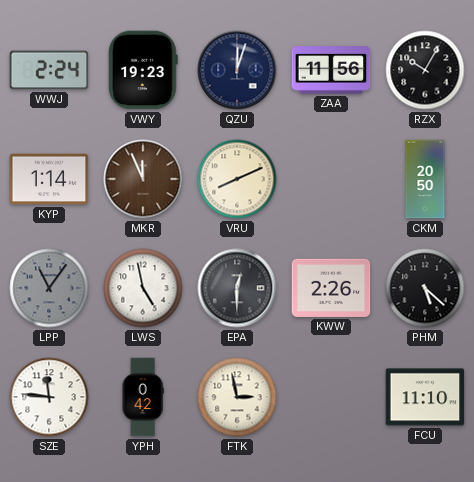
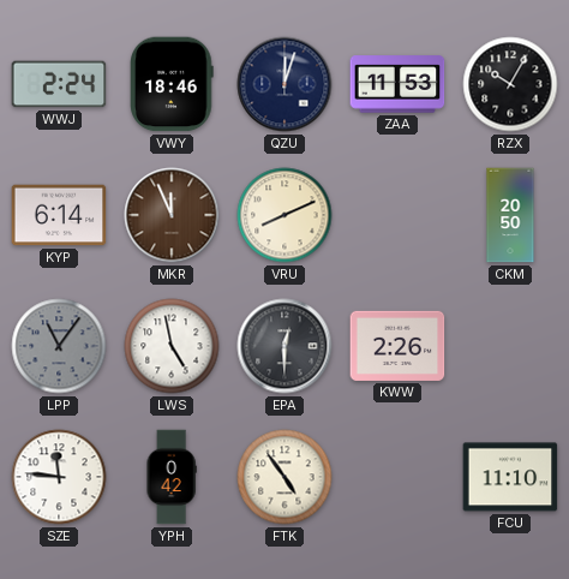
VWY: 19:23 -> 18:46
ZAA: 11:56 -> 11:53
KYP: 1:14 -> 6:14
PHM: 5:22 -> none
FTK: 2:58 -> 4:54
